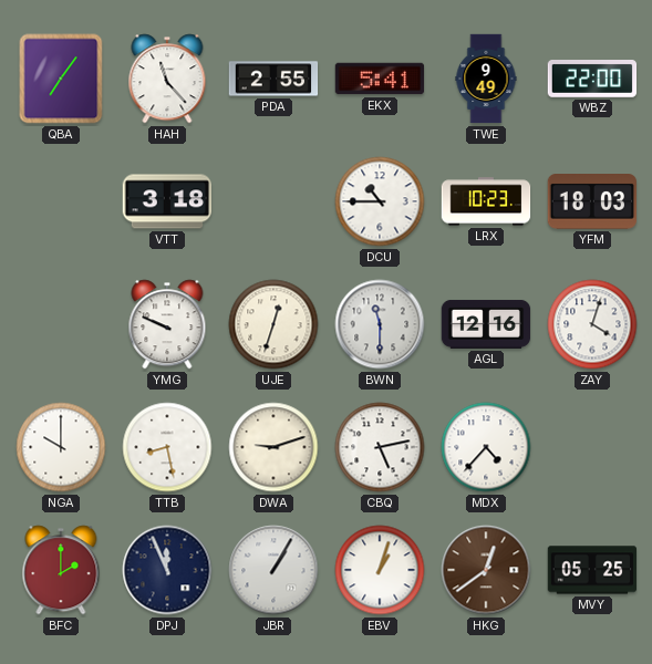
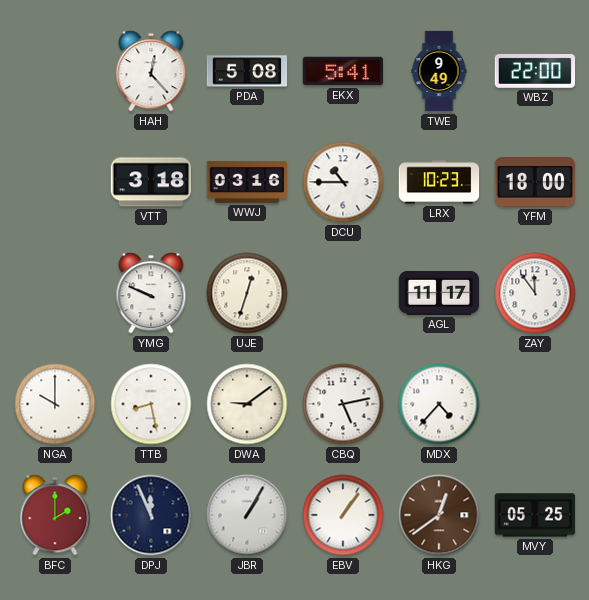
QBA: 7:06 -> none
HAH: 11:23 -> 12:23
PDA: 2:55 -> 5:08
WWJ: none -> 03:16
YFM: 18:03 -> 18:00
BWN: 11:30 -> none
AGL: 12:16 -> 11:17
ZAY: 4:03 -> 11:54
DWA: 9:12 -> 9:09
EBV: 1:03 -> 1:06
